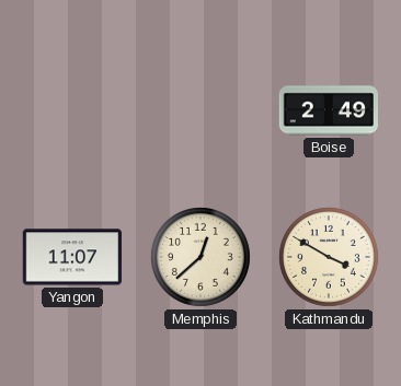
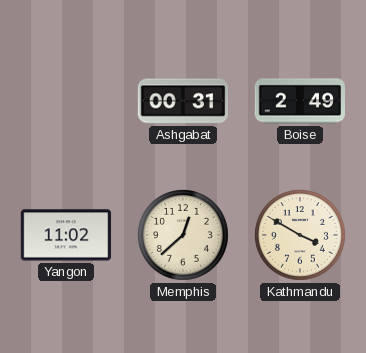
Ashgabat: none -> 00:31
Yangon: 11:07 -> 11:02
